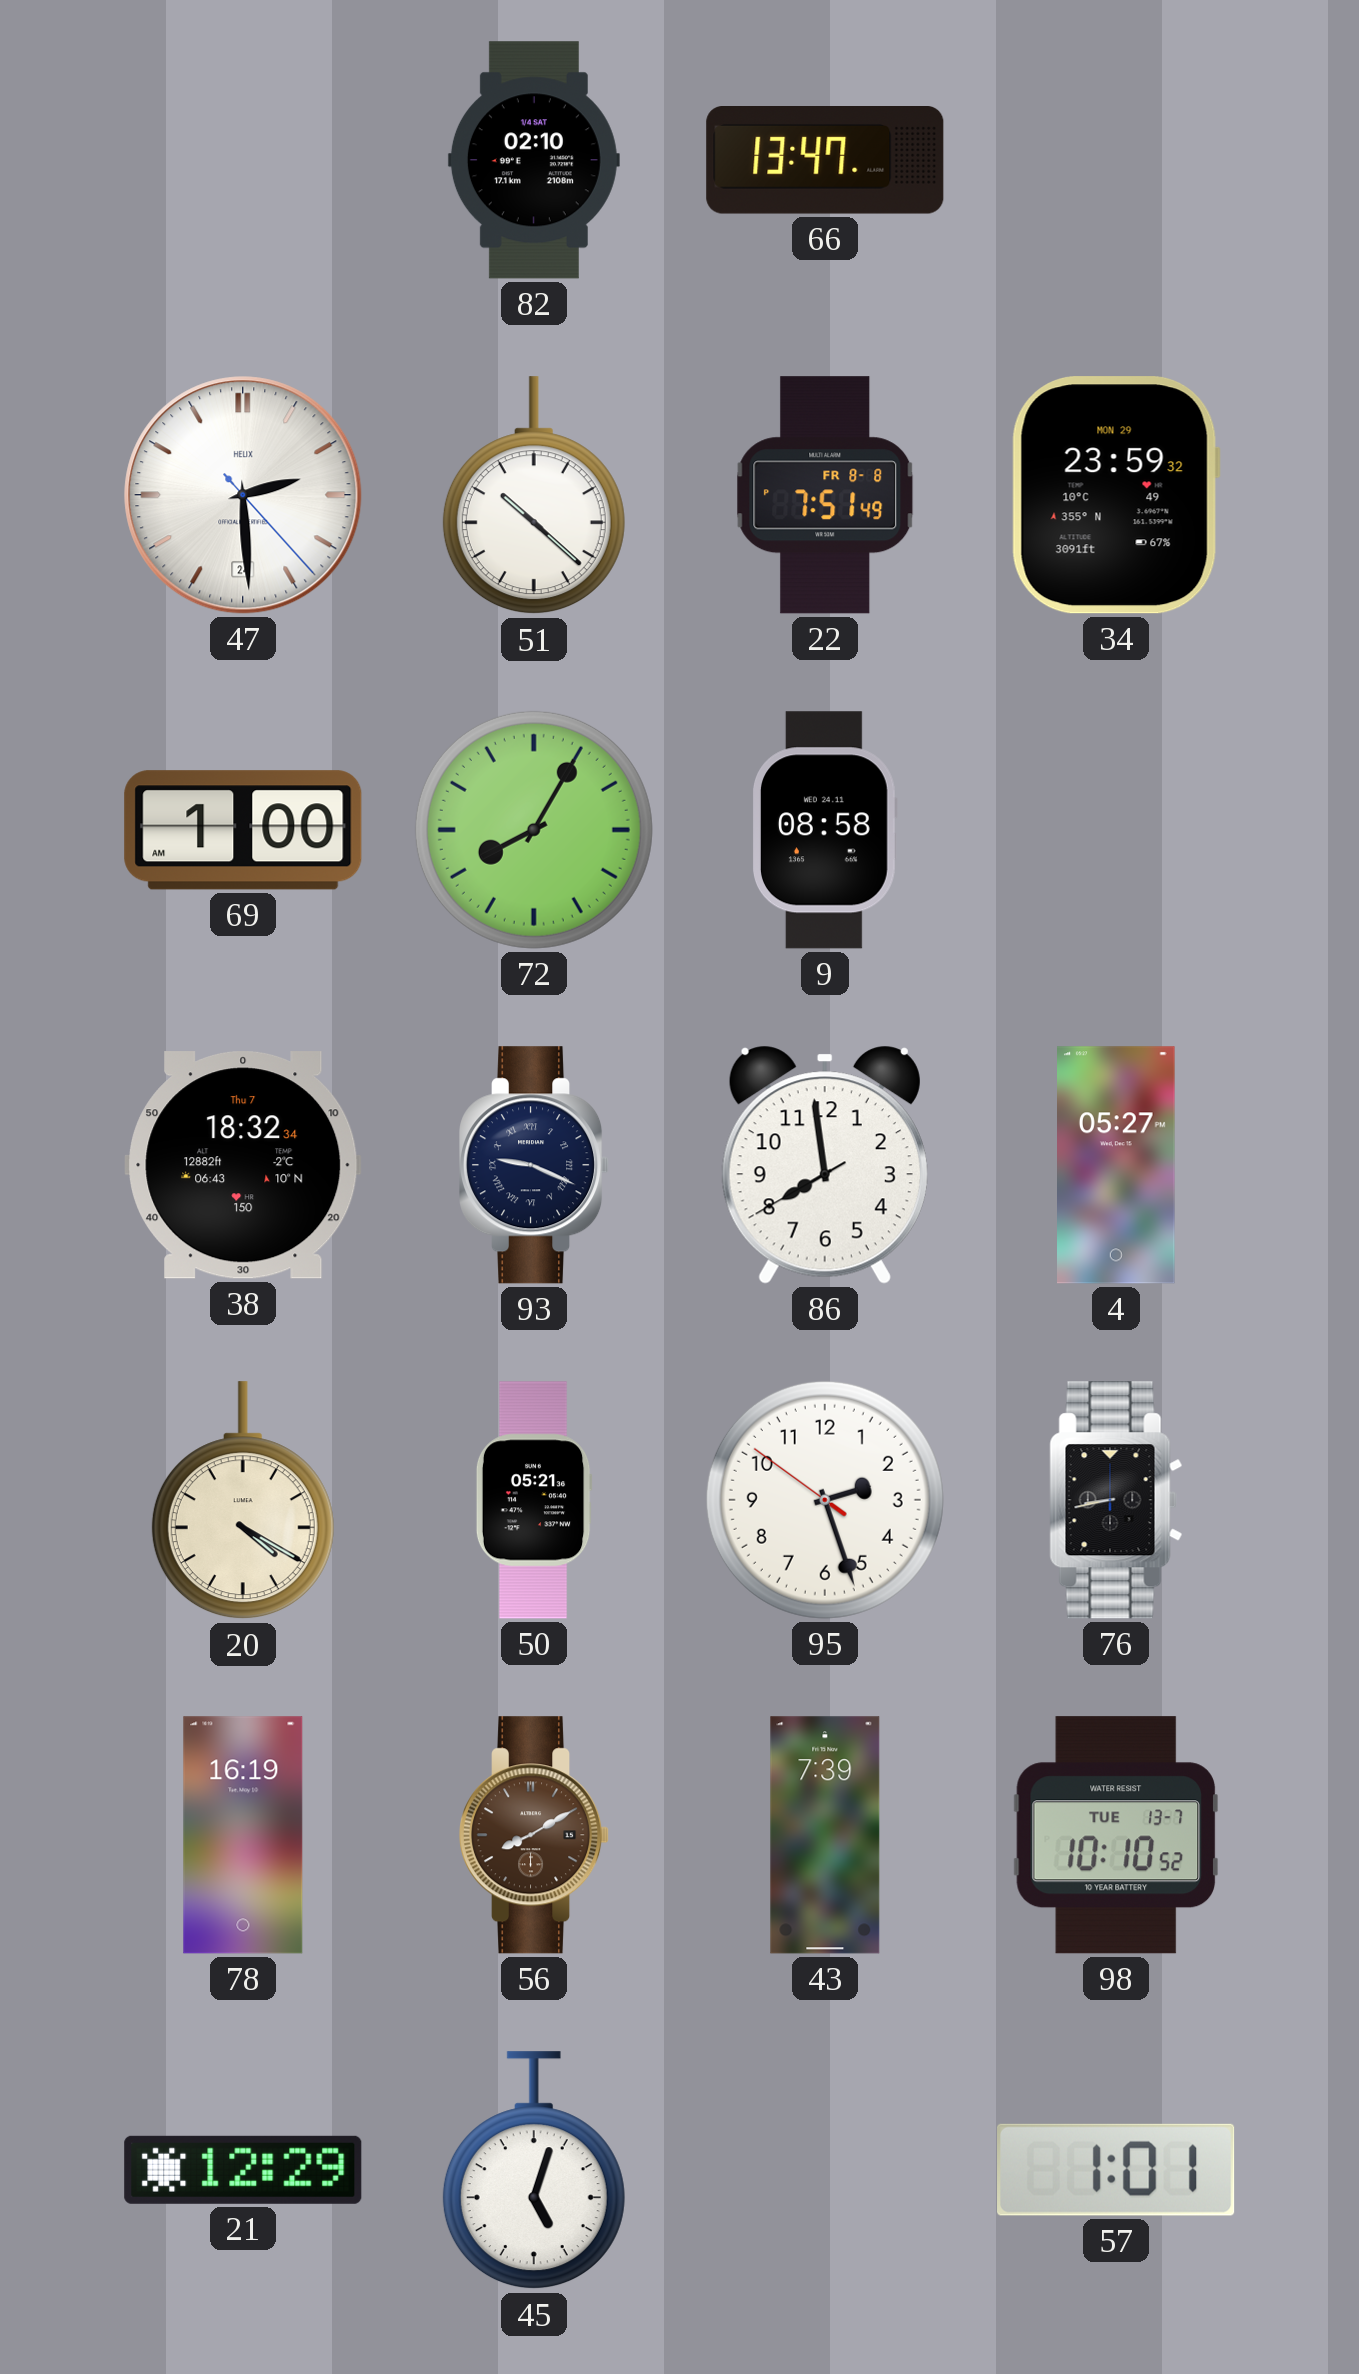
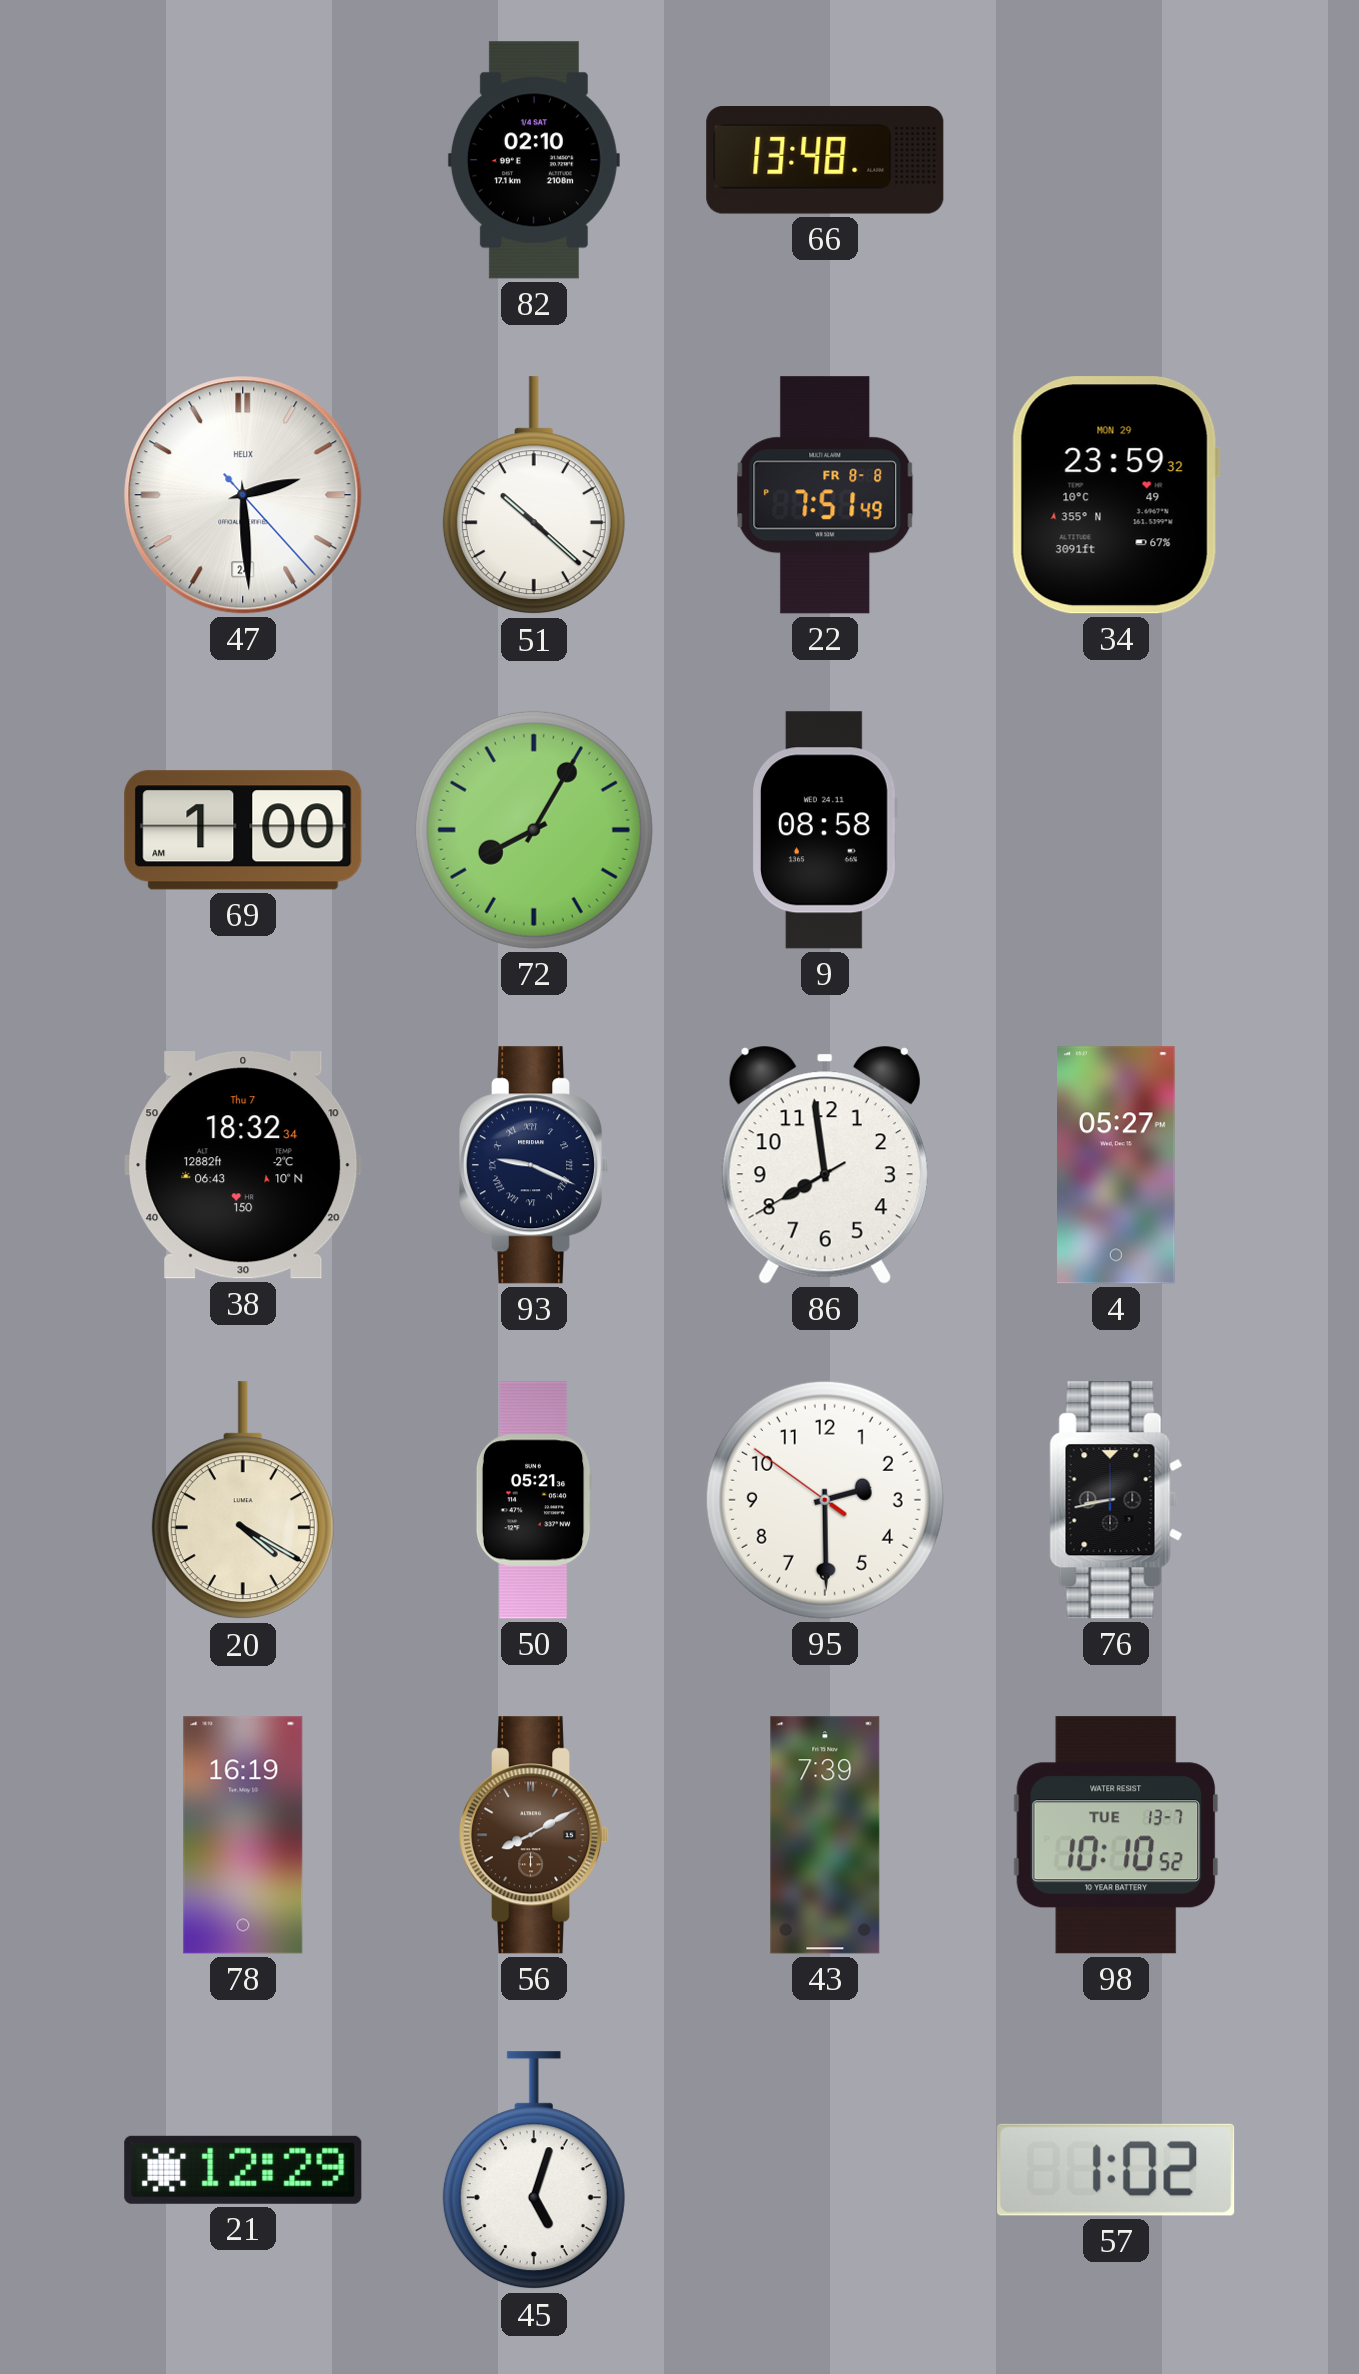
66: 13:47 -> 13:48
95: 2:26 -> 2:29
57: 1:01 -> 1:02
